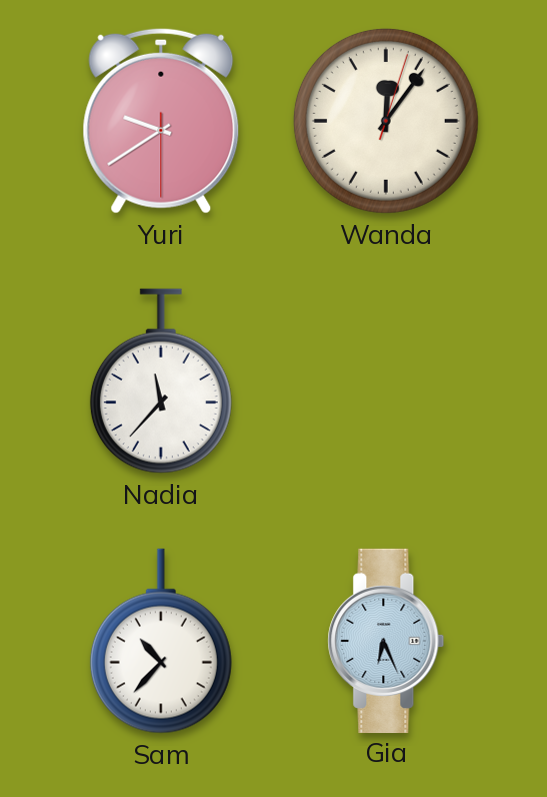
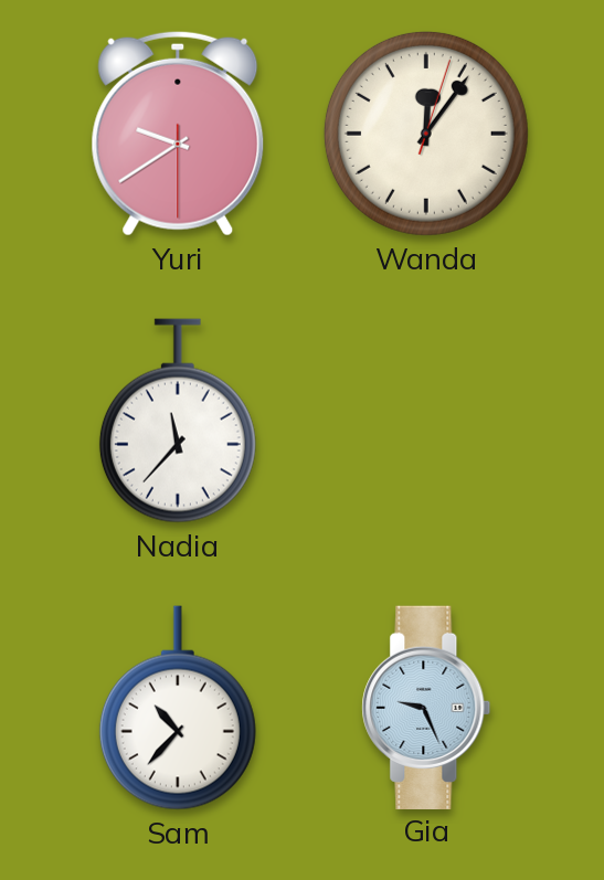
Gia: 6:26 -> 9:26
